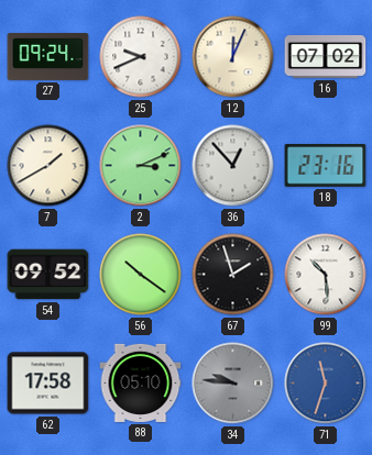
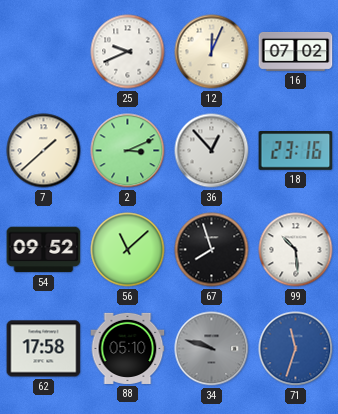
27: 09:24 -> none
7: 1:40 -> 1:38
56: 10:21 -> 11:08
67: 1:57 -> 7:57
34: 9:46 -> 9:48
